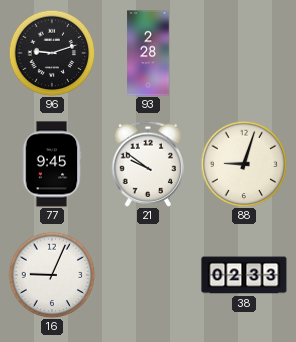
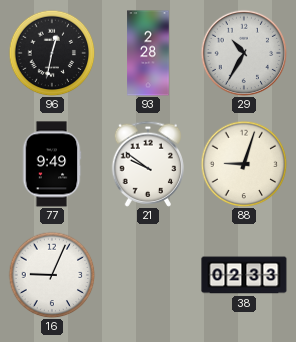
96: 9:12 -> 12:32
29: none -> 10:35
77: 9:45 -> 9:49
